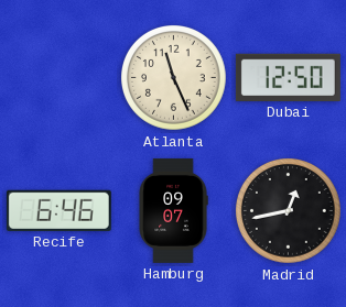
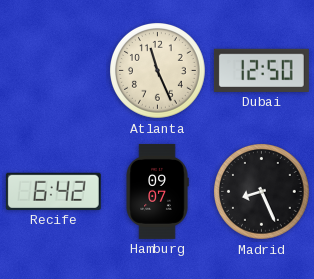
Recife: 6:46 -> 6:42
Madrid: 12:43 -> 8:26
